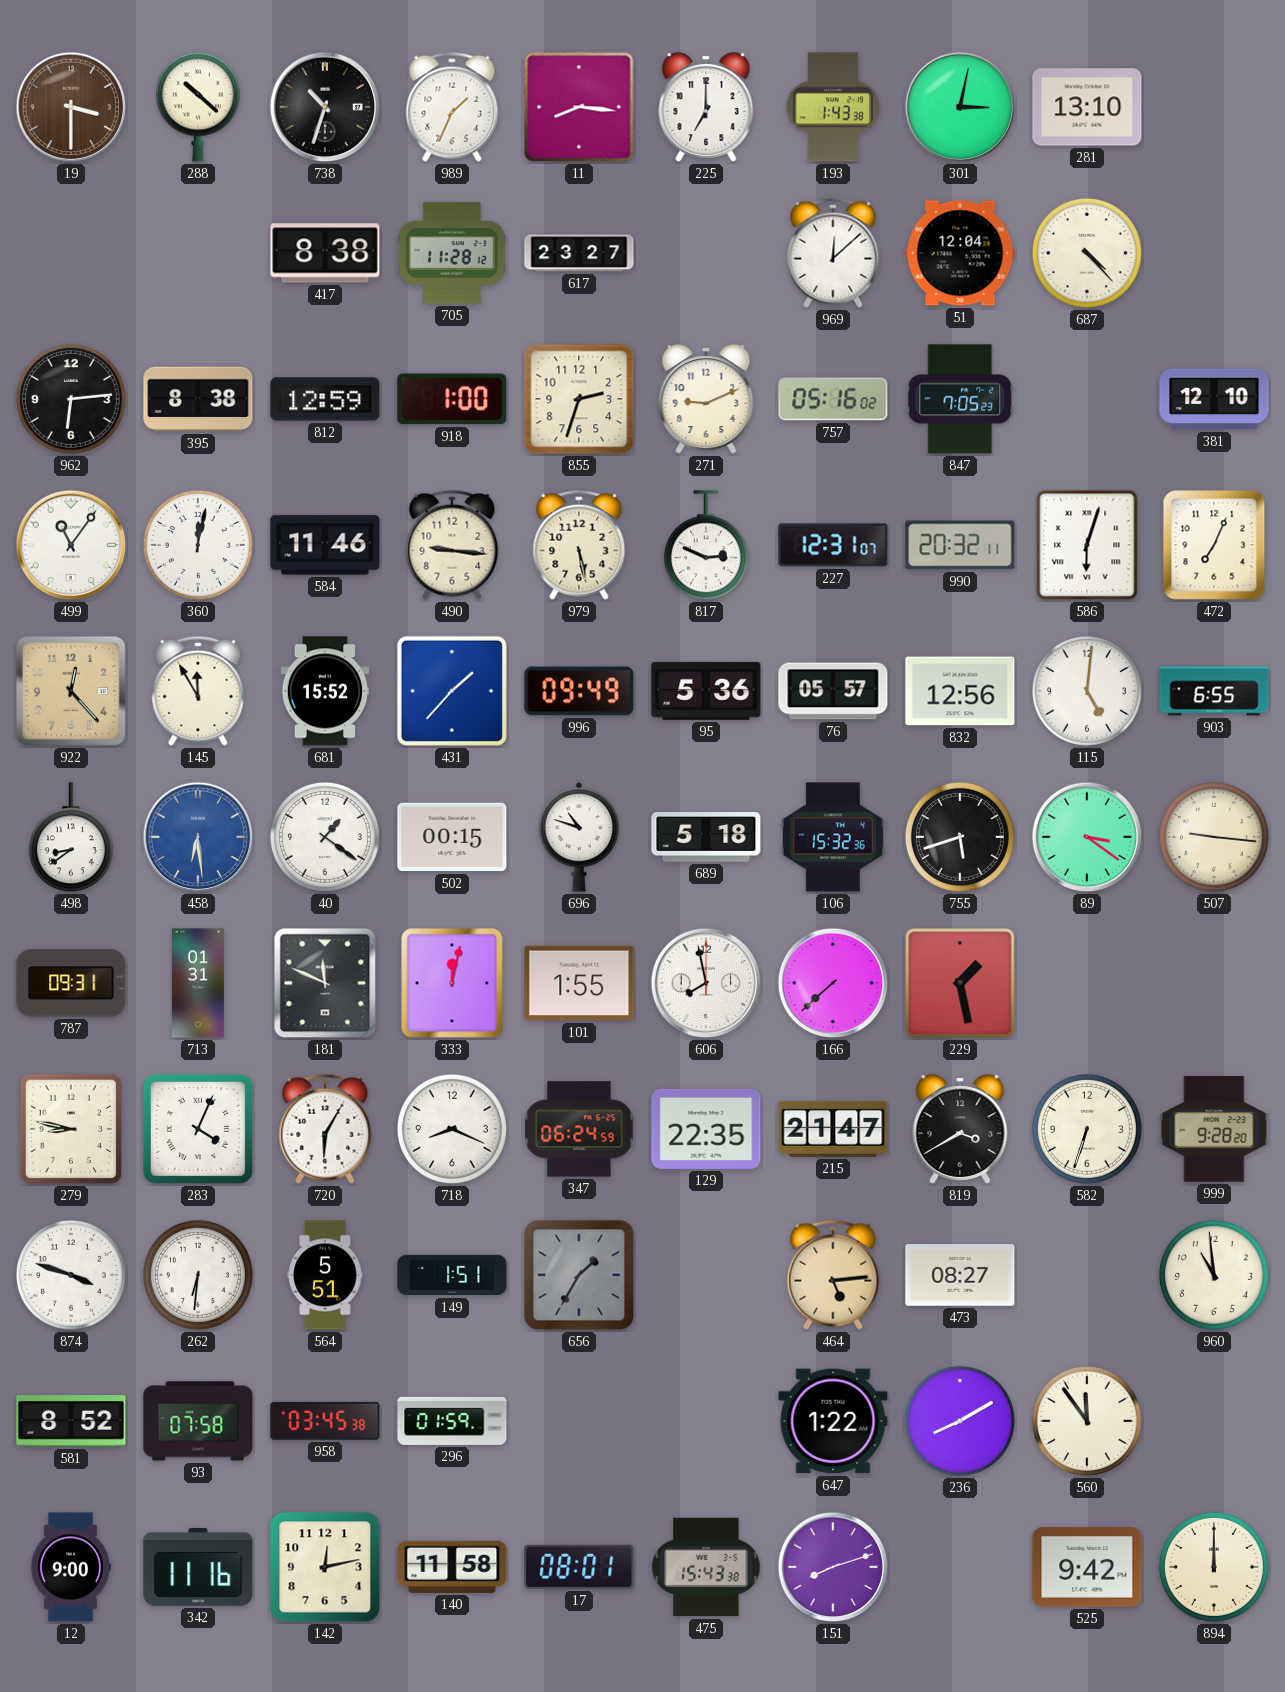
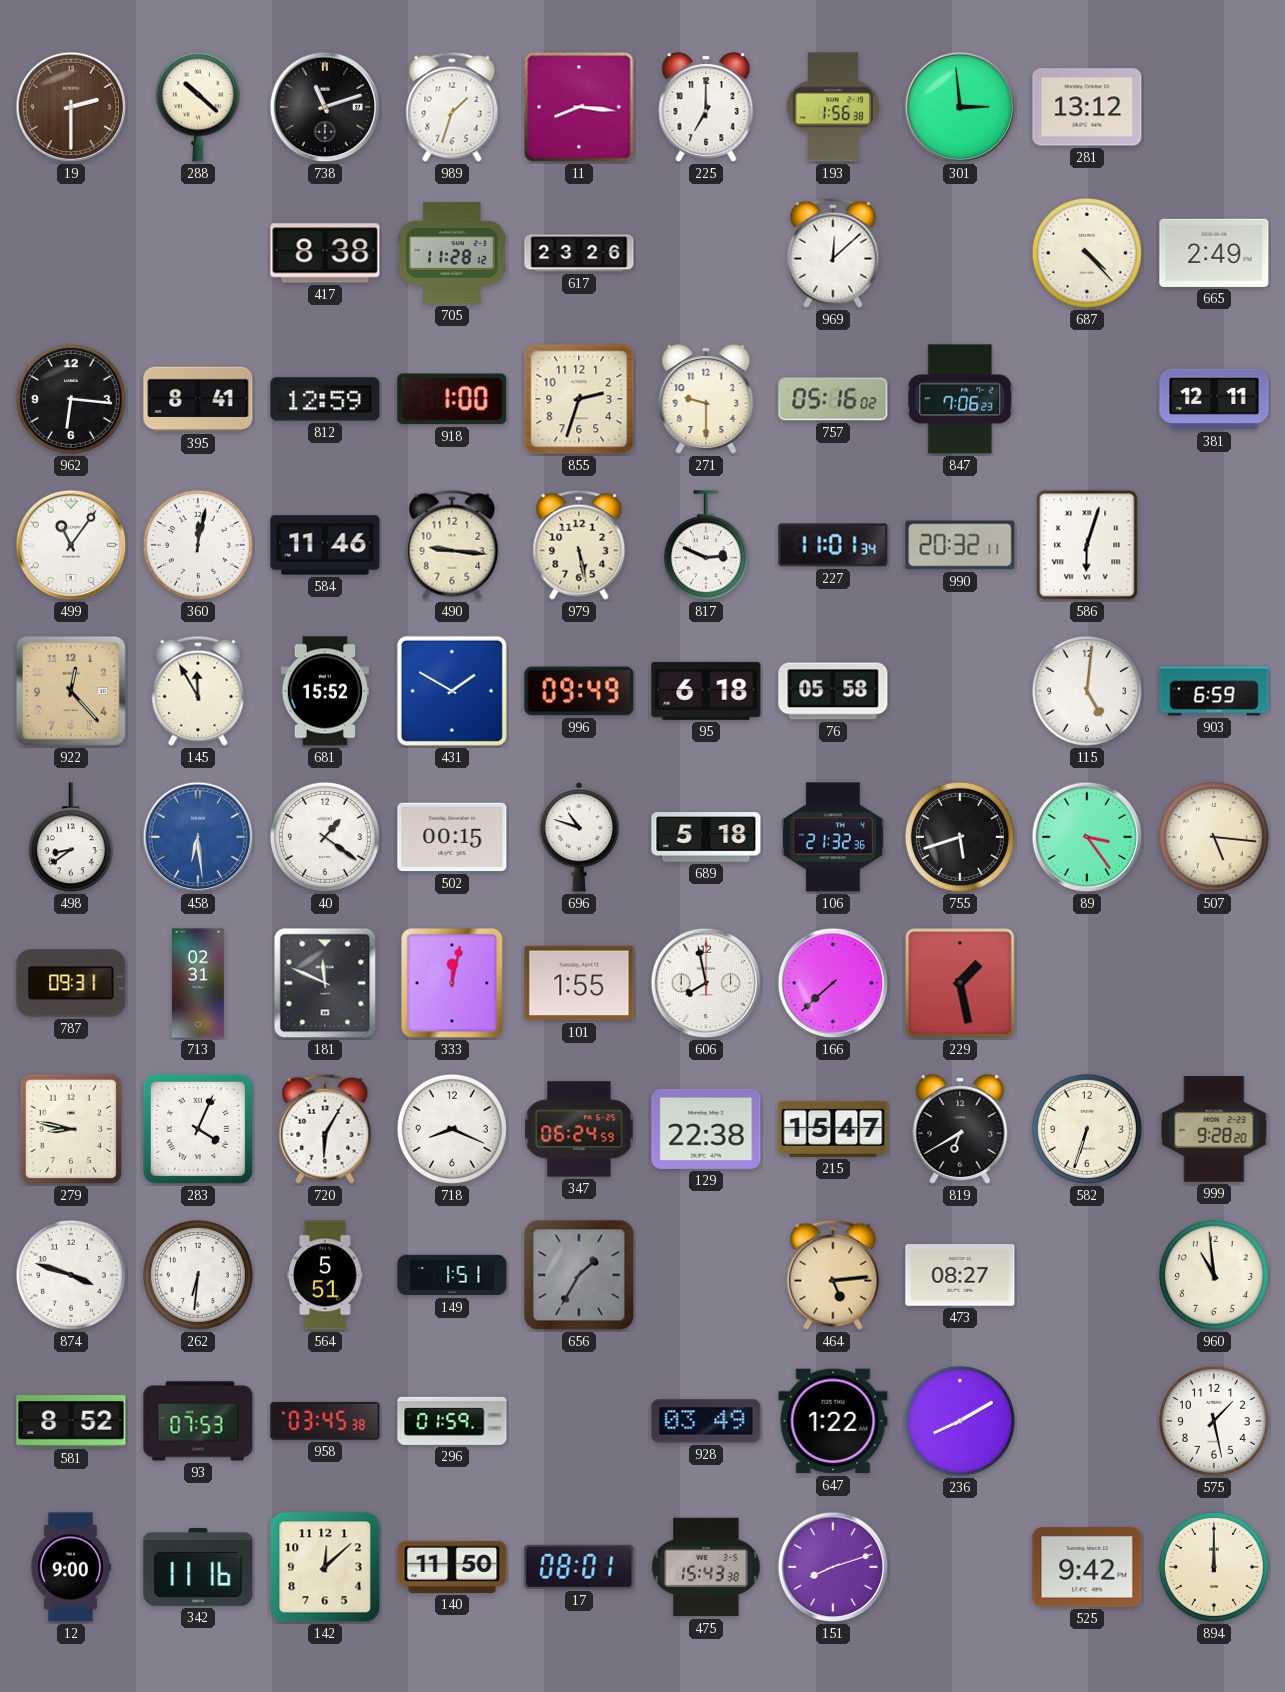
19: 3:30 -> 2:30
738: 10:33 -> 11:12
989: 1:34 -> 1:33
193: 1:43 -> 1:56
301: 3:02 -> 2:59
281: 13:10 -> 13:12
617: 23:27 -> 23:26
51: 12:04 -> none
665: none -> 2:49
962: 6:14 -> 6:16
395: 8:38 -> 8:41
271: 9:11 -> 9:30
847: 7:05 -> 7:06
381: 12:10 -> 12:11
227: 12:31 -> 11:01
472: 7:04 -> none
431: 1:37 -> 1:50
95: 5:36 -> 6:18
76: 05:57 -> 05:58
832: 12:56 -> none
903: 6:55 -> 6:59
106: 15:32 -> 21:32
89: 3:21 -> 3:24
507: 9:16 -> 5:16
713: 01:31 -> 02:31
129: 22:35 -> 22:38
215: 21:47 -> 15:47
819: 3:40 -> 6:40
93: 07:58 -> 07:53
928: none -> 03:49
560: 11:54 -> none
575: none -> 1:28
142: 12:13 -> 12:08
140: 11:58 -> 11:50
